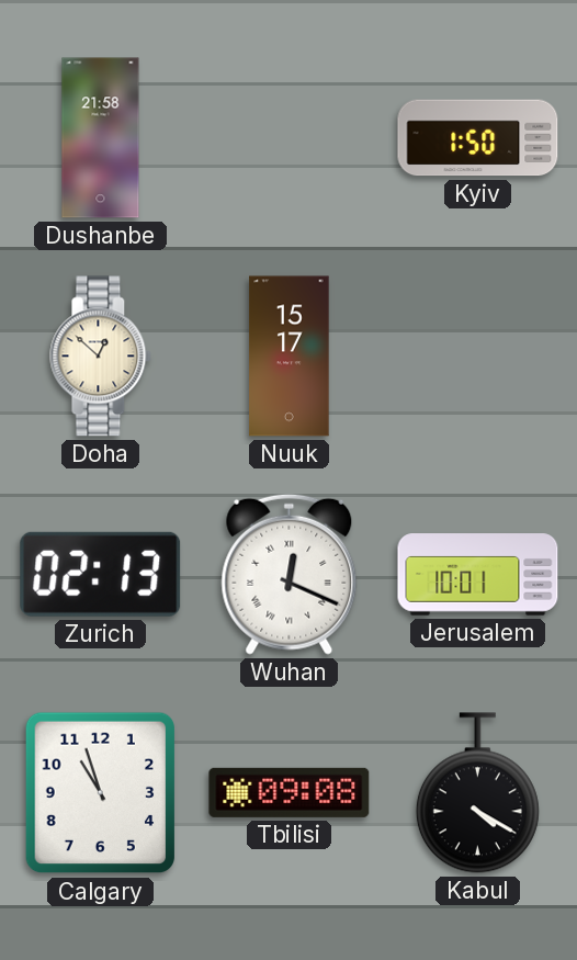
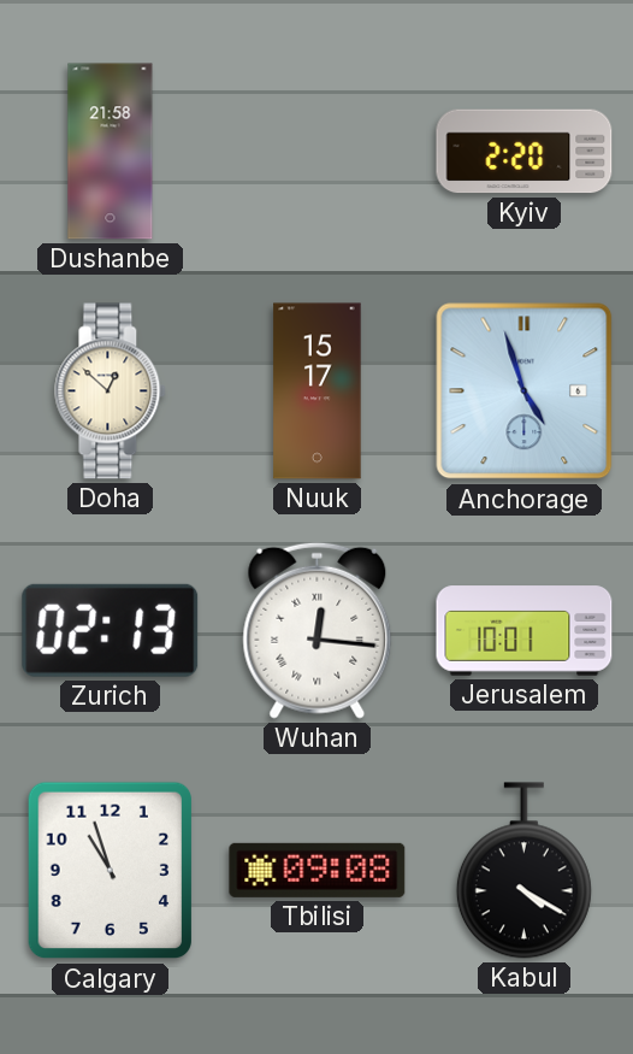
Kyiv: 1:50 -> 2:20
Anchorage: none -> 4:57
Wuhan: 12:19 -> 12:16
